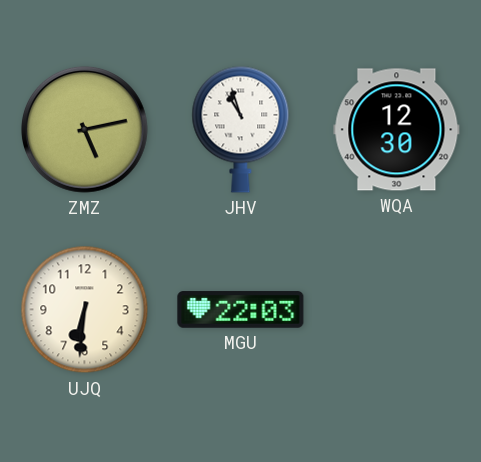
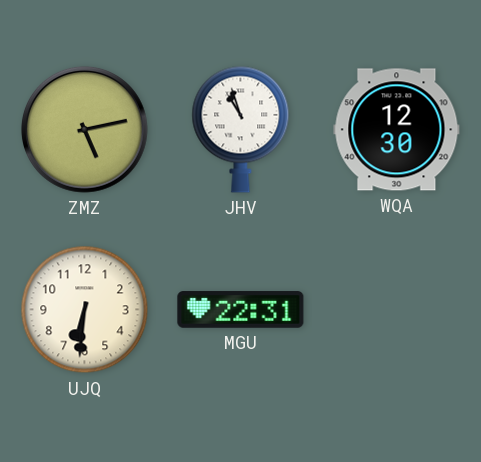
MGU: 22:03 -> 22:31
